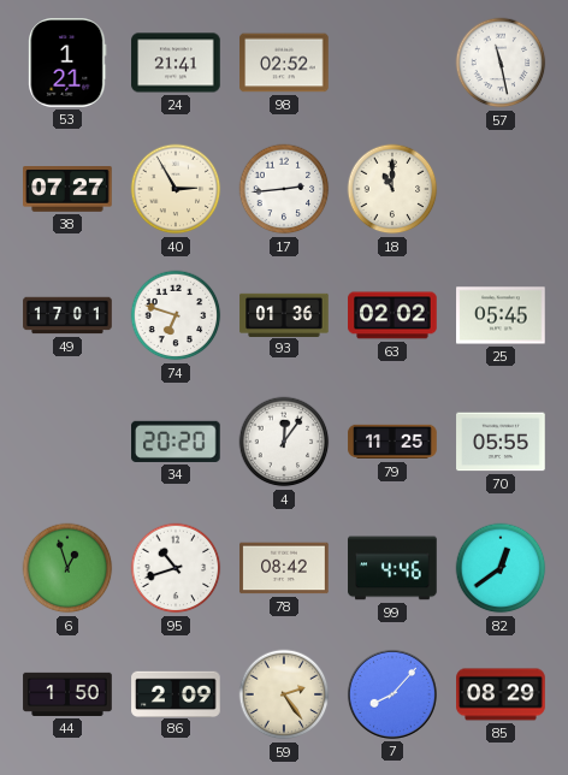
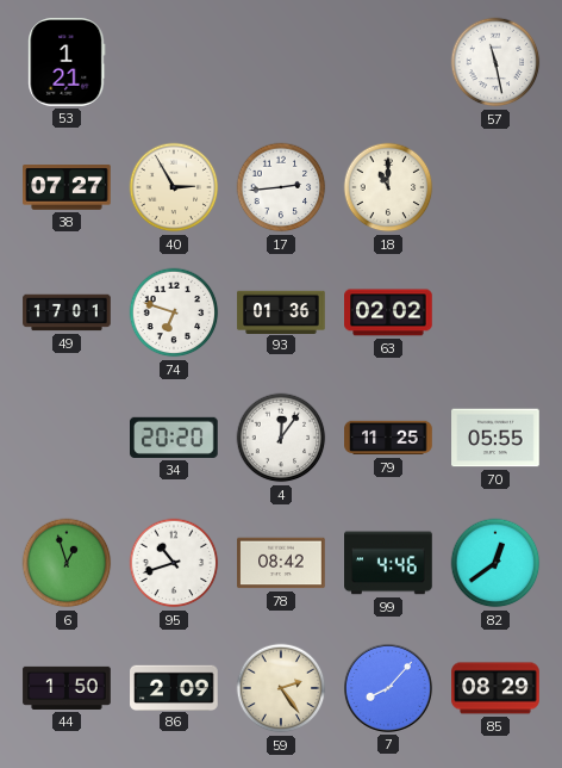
24: 21:41 -> none
98: 02:52 -> none
25: 05:45 -> none
